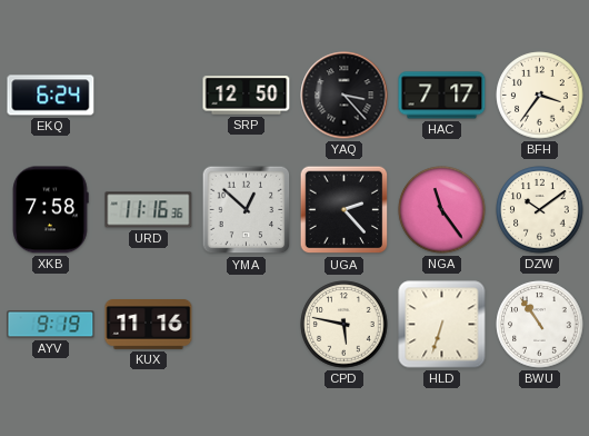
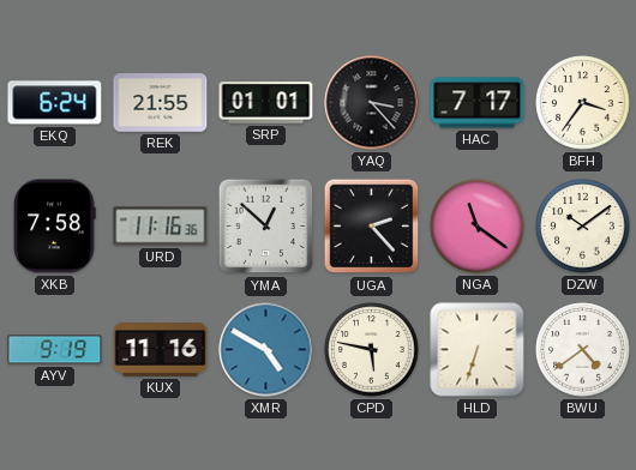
REK: none -> 21:55
SRP: 12:50 -> 01:01
NGA: 11:24 -> 11:21
XMR: none -> 4:50
BWU: 10:54 -> 4:39
